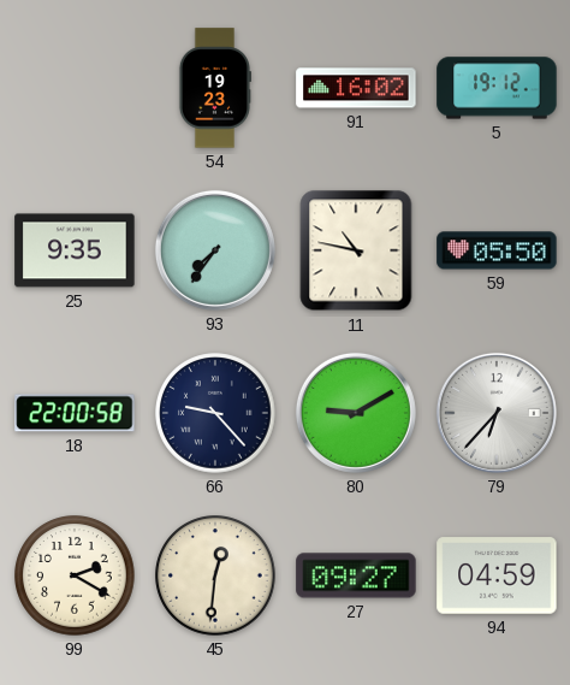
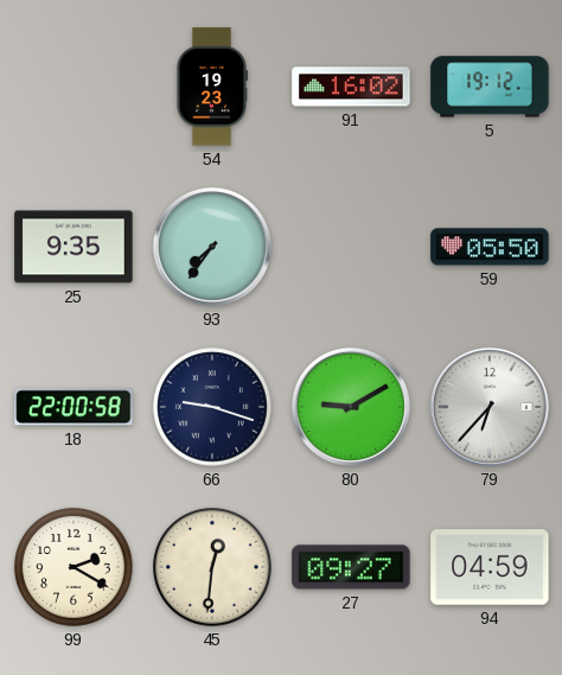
11: 10:47 -> none
66: 9:23 -> 9:18
